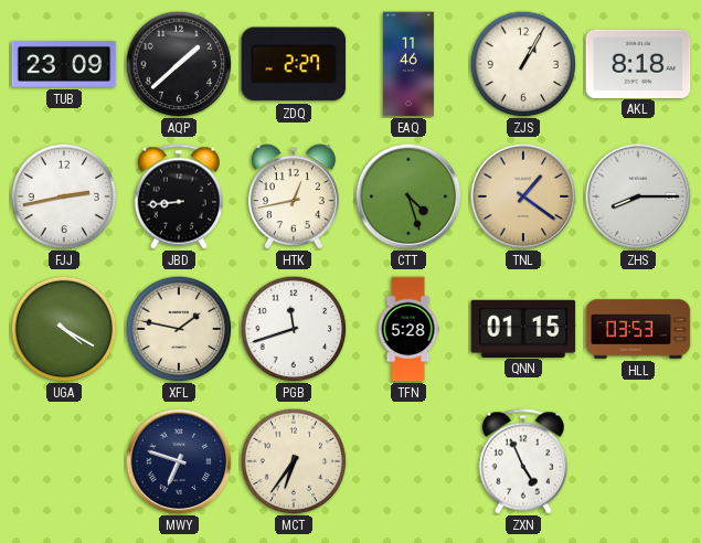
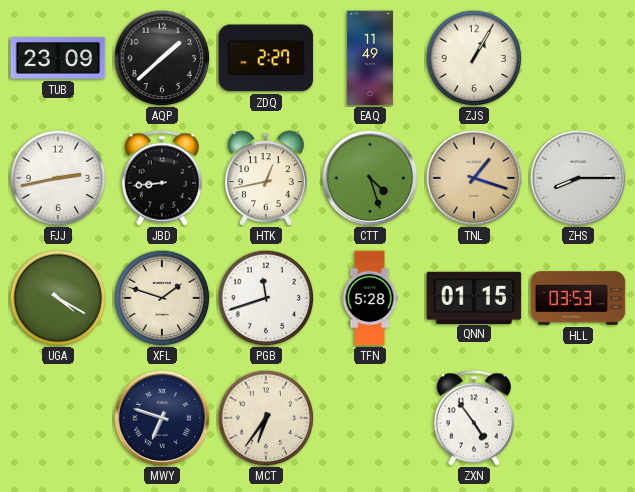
EAQ: 11:46 -> 11:49
AKL: 8:18 -> none
TNL: 1:21 -> 1:18
XFL: 1:47 -> 1:48
ZXN: 4:56 -> 4:54
